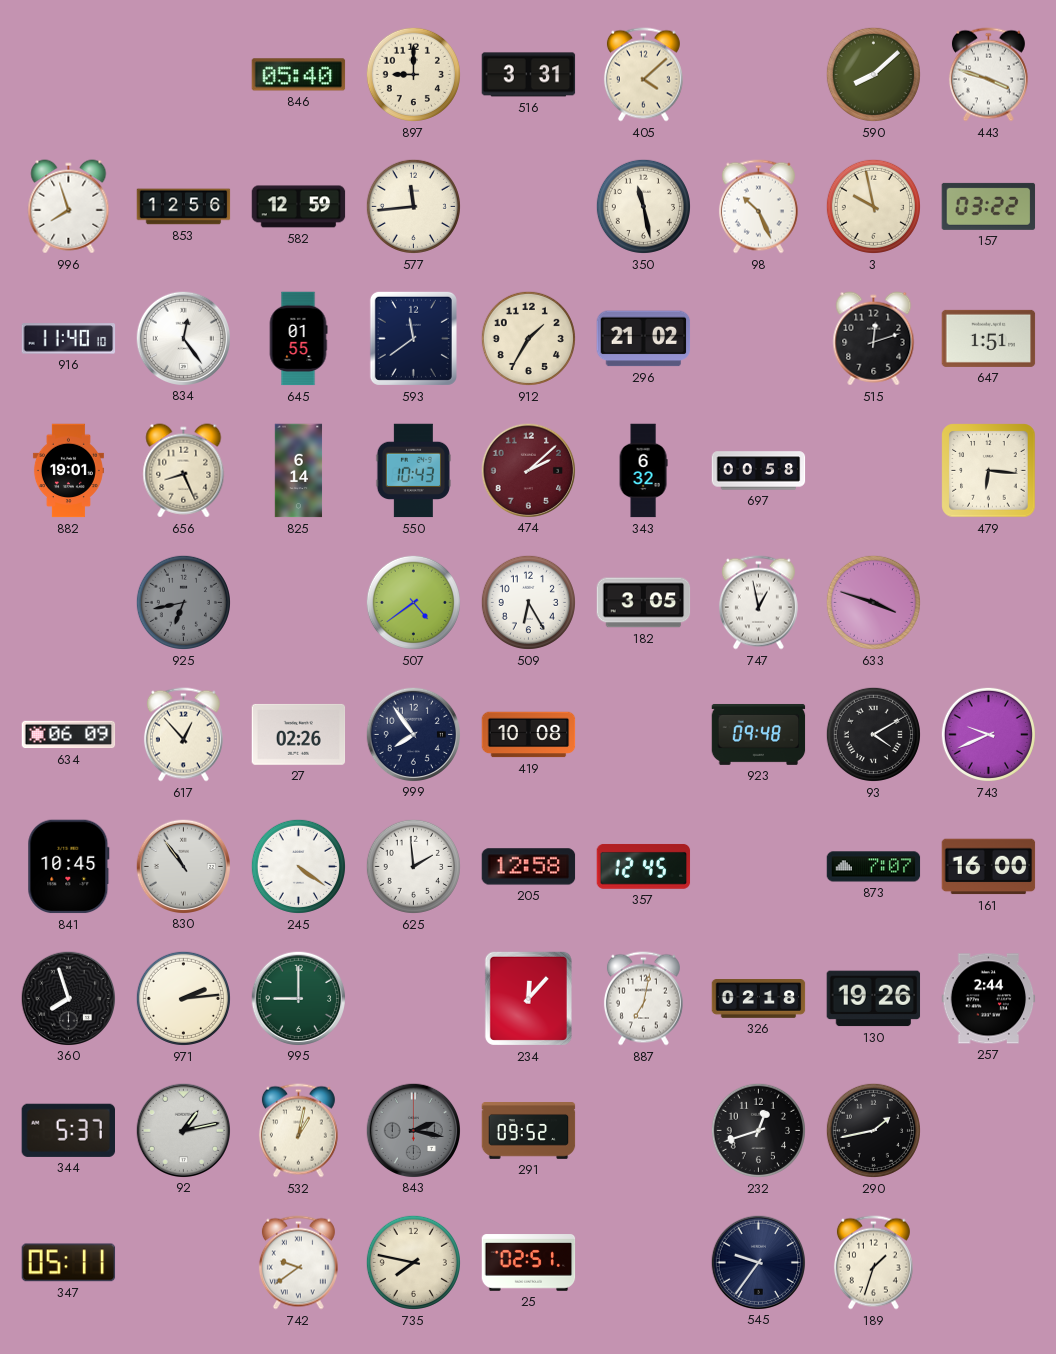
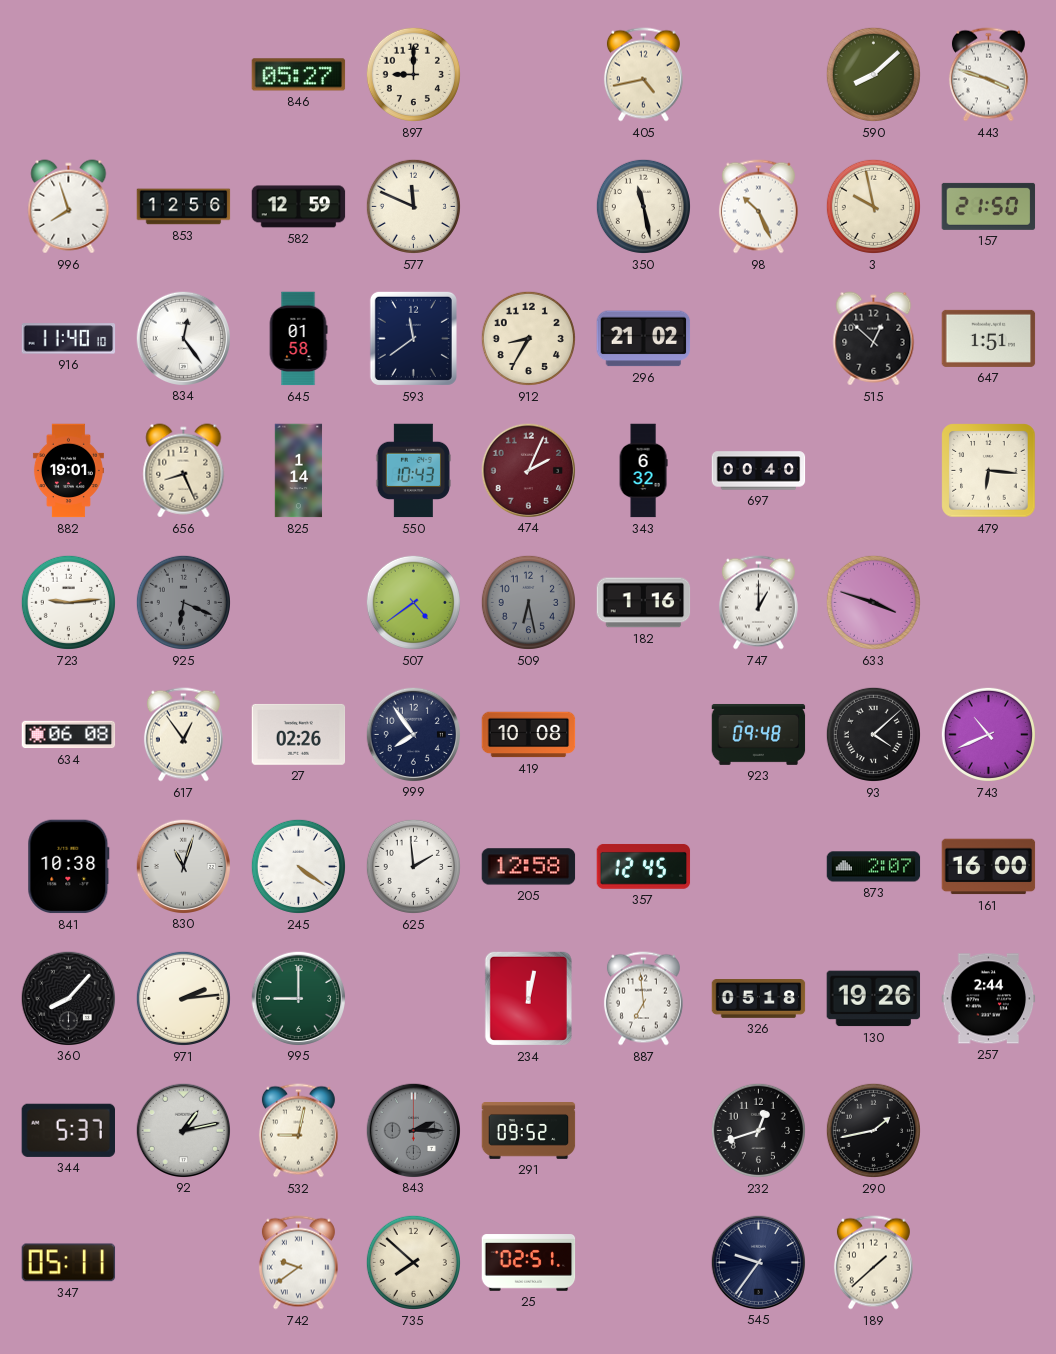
846: 05:40 -> 05:27
516: 3:31 -> none
405: 4:08 -> 4:43
577: 11:44 -> 11:49
157: 03:22 -> 21:50
645: 01:55 -> 01:58
912: 1:35 -> 8:35
515: 12:12 -> 12:52
825: 6:14 -> 1:14
474: 2:08 -> 2:04
697: 00:58 -> 00:40
723: none -> 9:14
925: 6:43 -> 6:19
509: 6:25 -> 6:28
509 dial: white -> grey
182: 3:05 -> 1:16
747: 12:58 -> 1:00
634: 06:09 -> 06:08
617: 12:53 -> 12:54
93: 4:10 -> 4:08
743: 9:41 -> 10:41
841: 10:45 -> 10:38
830: 10:54 -> 11:03
873: 7:07 -> 2:07
360: 7:57 -> 8:07
234: 12:07 -> 12:02
887: 7:02 -> 6:59
326: 02:18 -> 05:18
532: 1:02 -> 9:02
843: 2:17 -> 2:15
735: 7:47 -> 7:52
189: 1:33 -> 1:38
